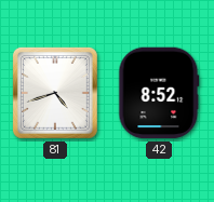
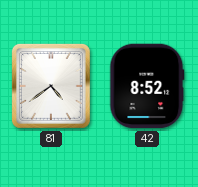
81: 4:42 -> 4:39
